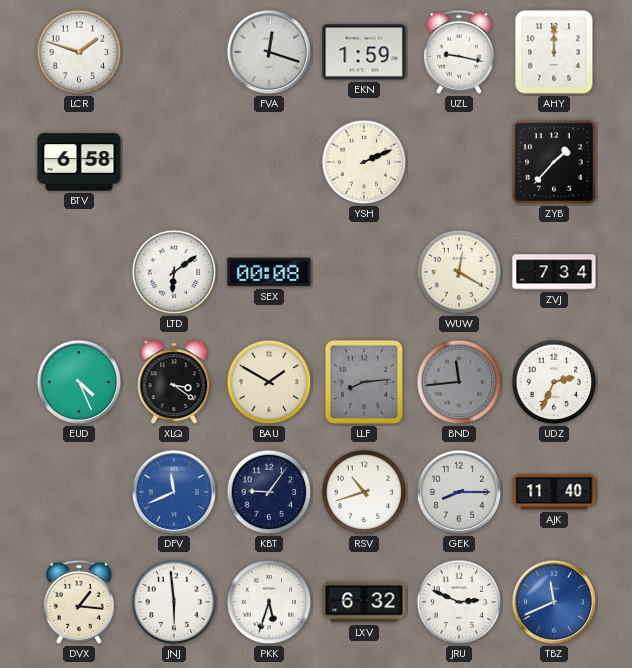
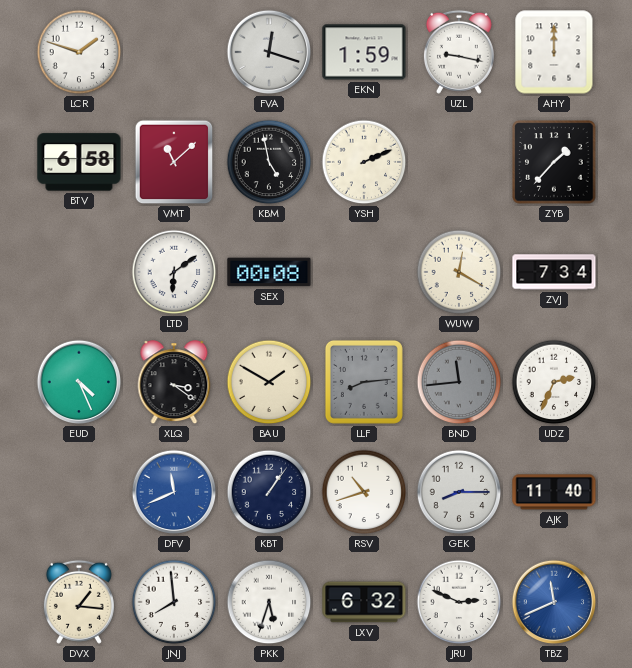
VMT: none -> 11:08
KBM: none -> 4:58
KBT: 9:06 -> 1:06
JNJ: 5:59 -> 7:59
